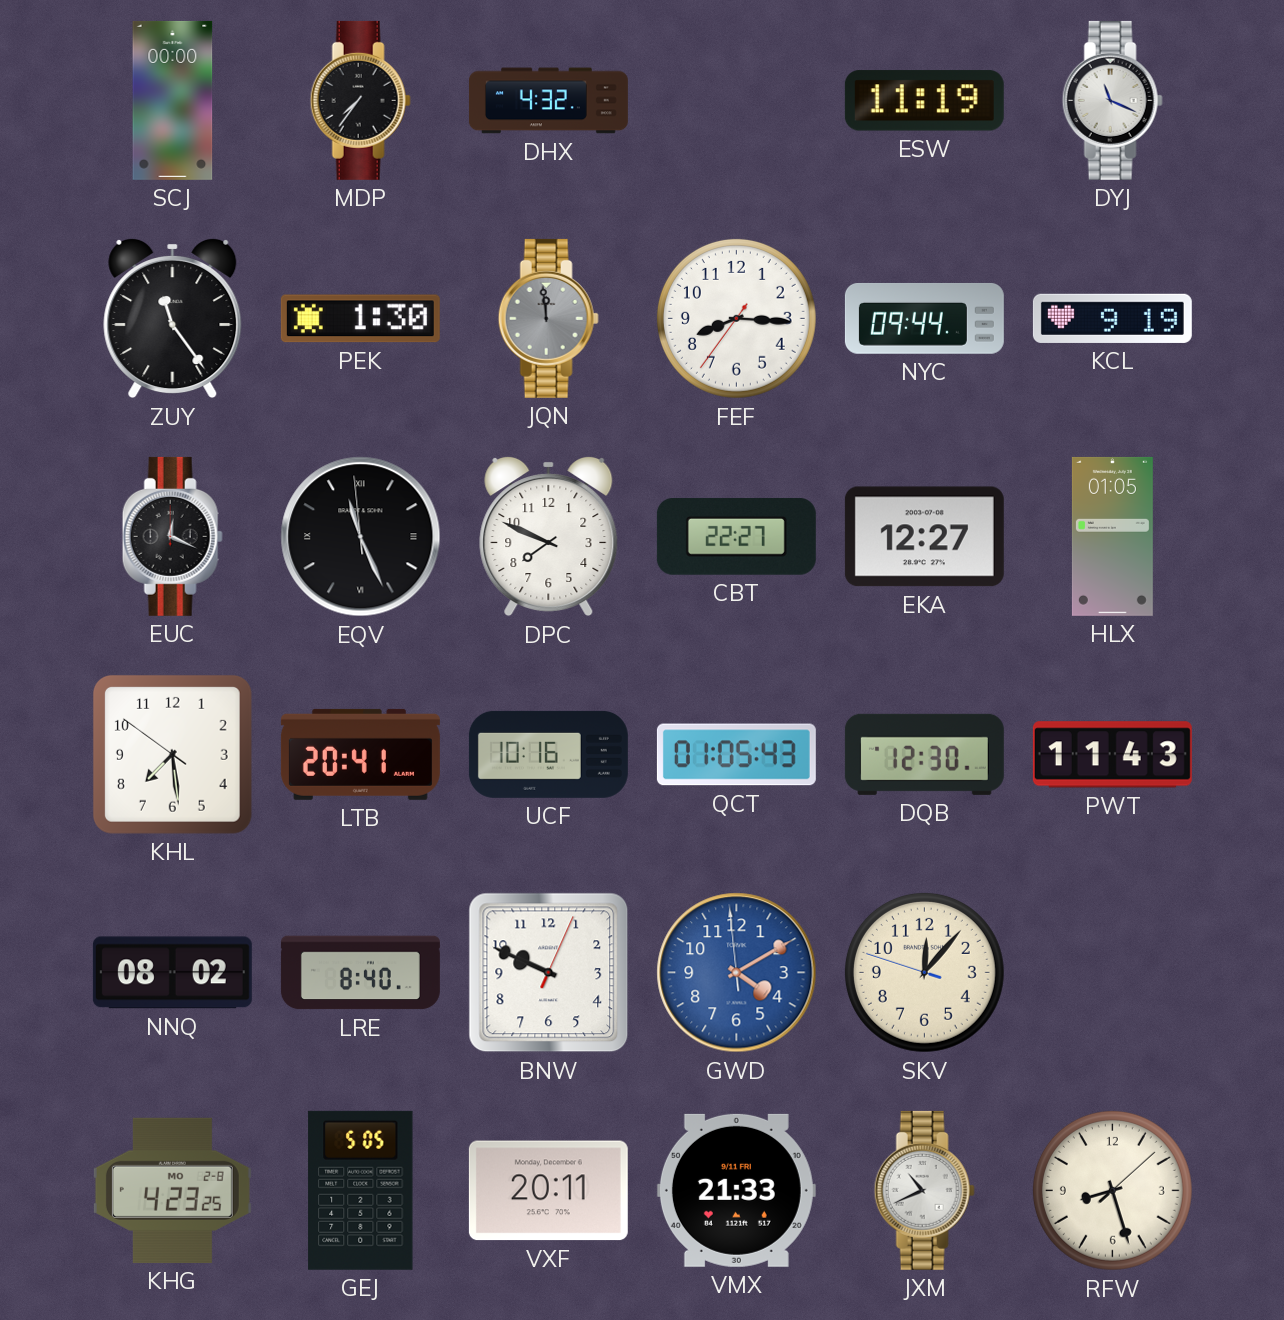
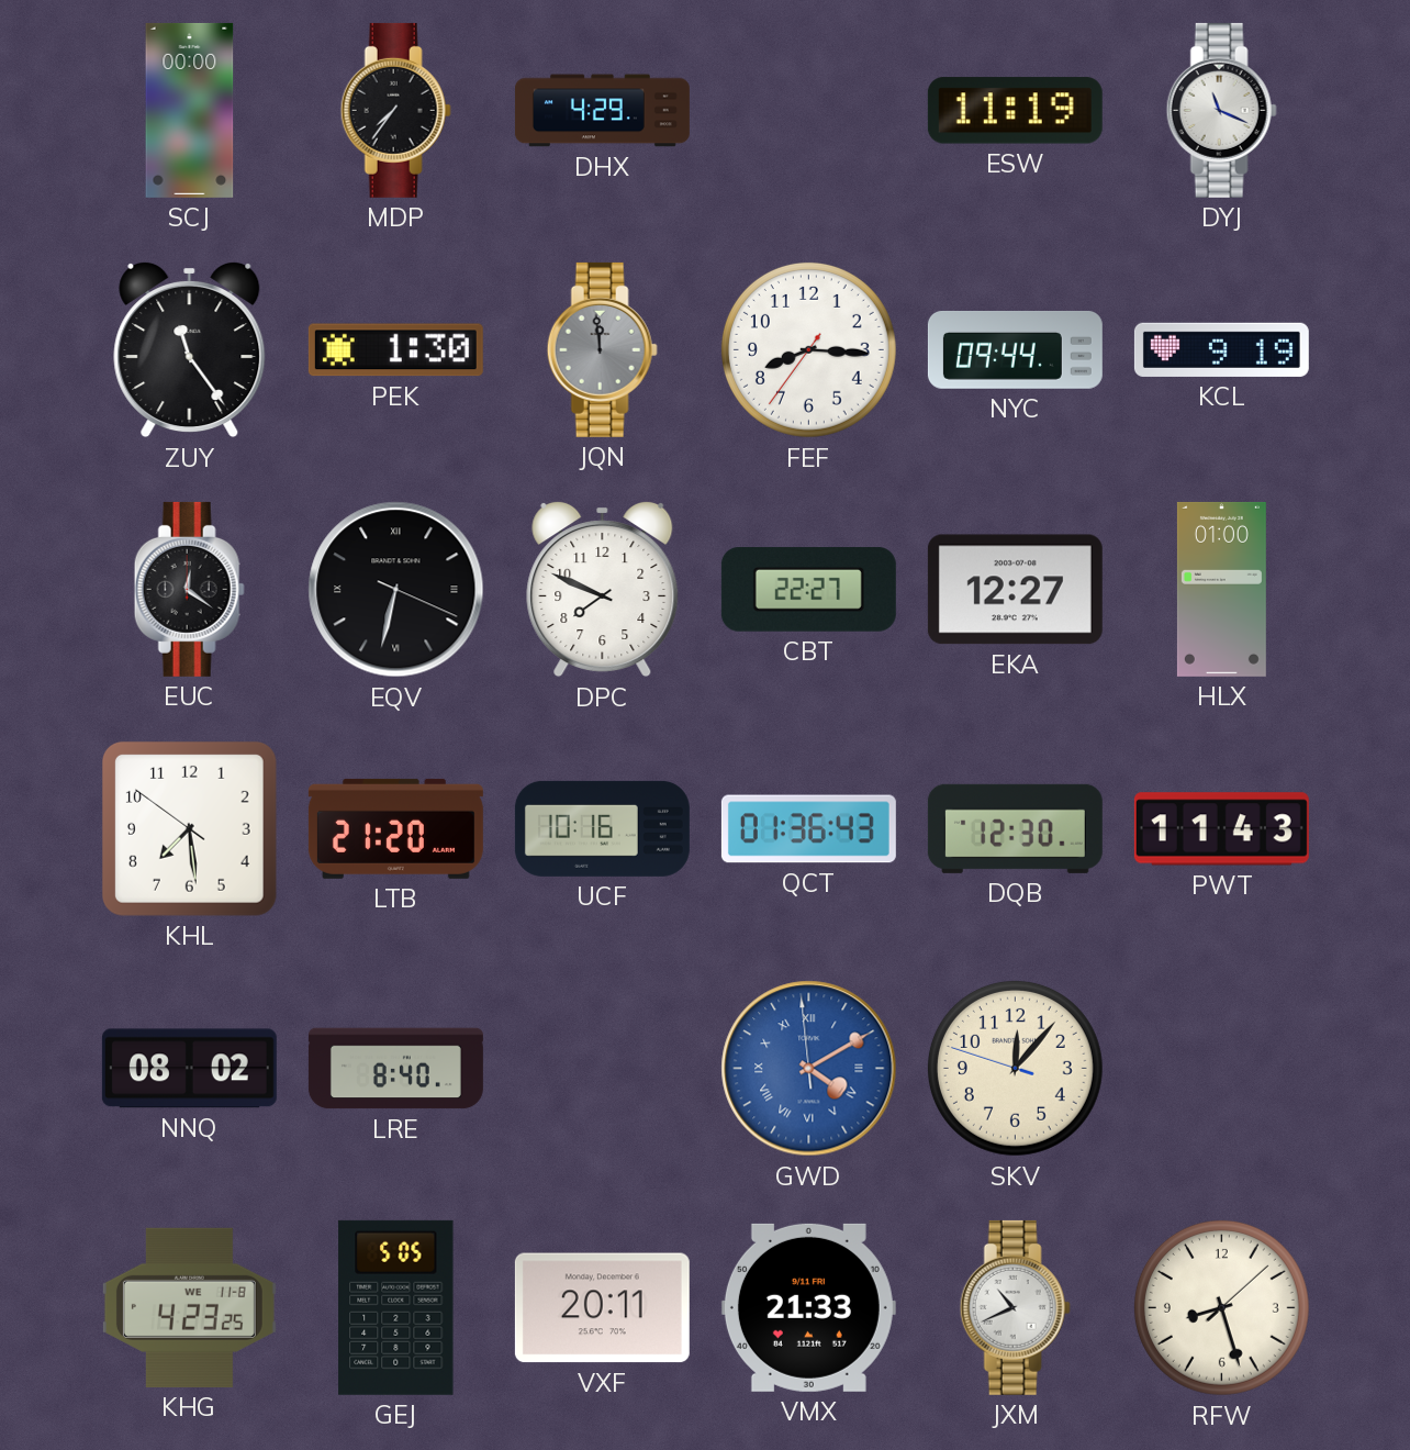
DHX: 4:32 -> 4:29
EUC: 12:19 -> 12:21
EQV: 11:25 -> 6:32
HLX: 01:05 -> 01:00
LTB: 20:41 -> 21:20
QCT: 01:05 -> 01:36
BNW: 9:49 -> none
GWD numerals: Arabic -> Roman
KHG date: MO 2-8 -> WE 11-8
